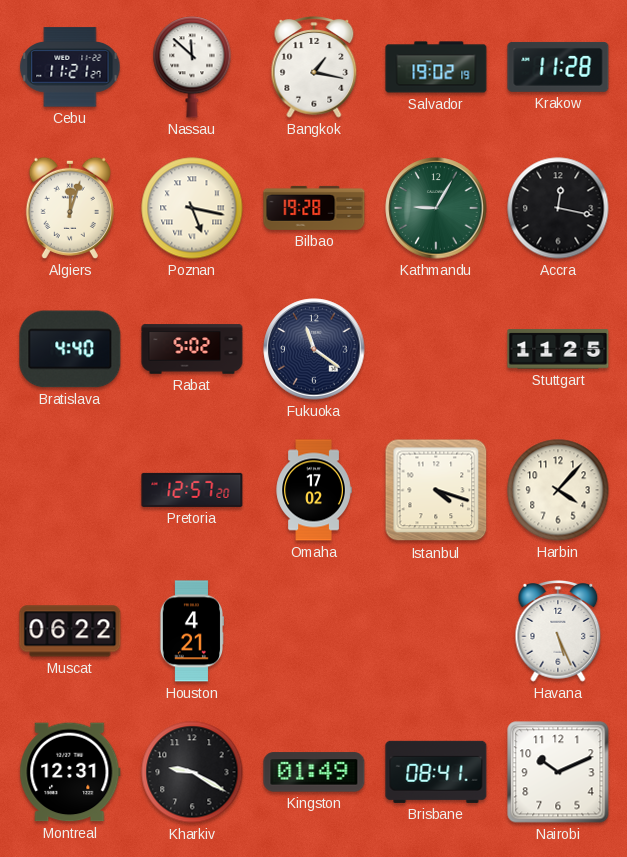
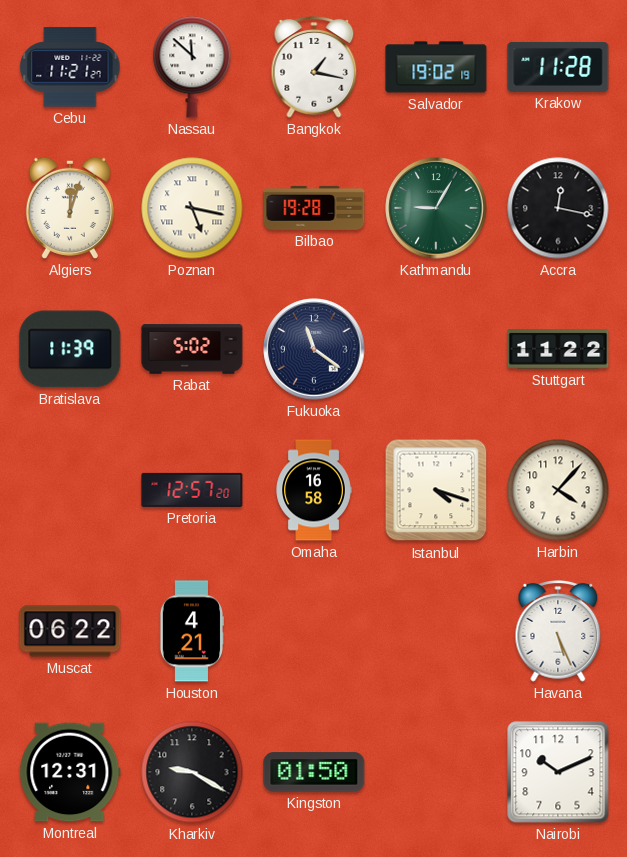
Bratislava: 4:40 -> 11:39
Stuttgart: 11:25 -> 11:22
Omaha: 17:02 -> 16:58
Kingston: 01:49 -> 01:50
Brisbane: 08:41 -> none
